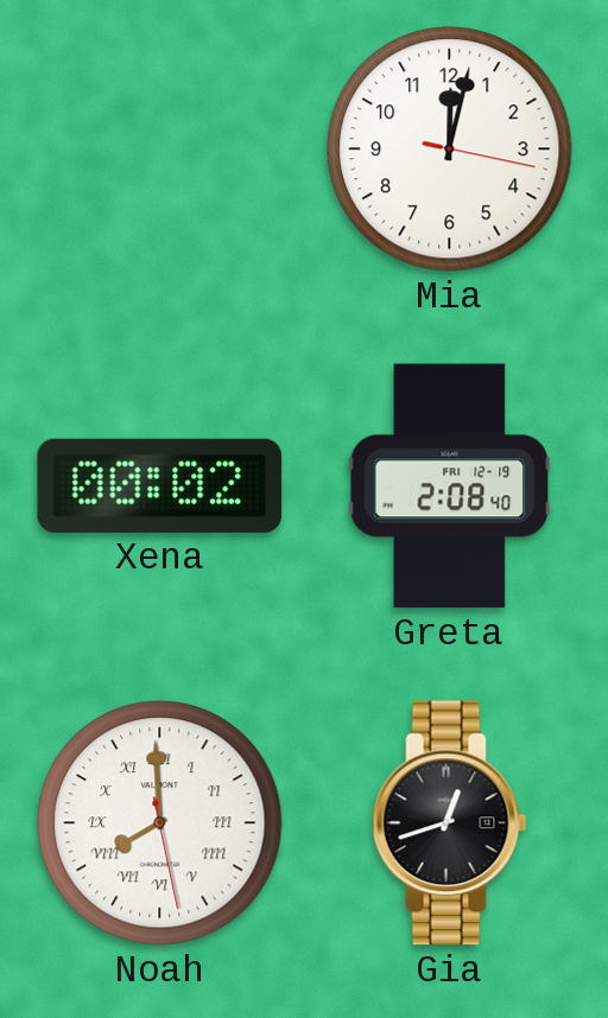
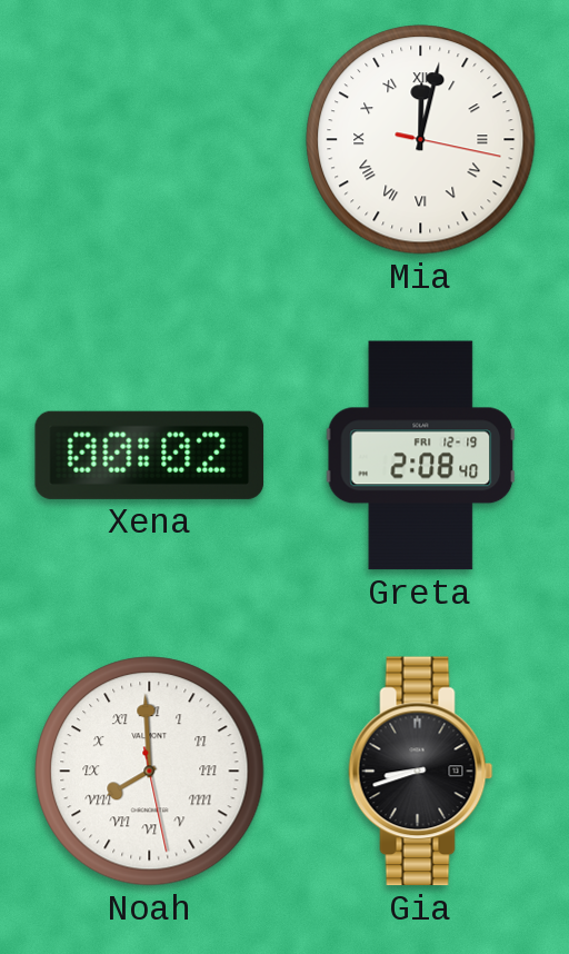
Mia numerals: Arabic -> Roman
Gia: 12:42 -> 8:42
